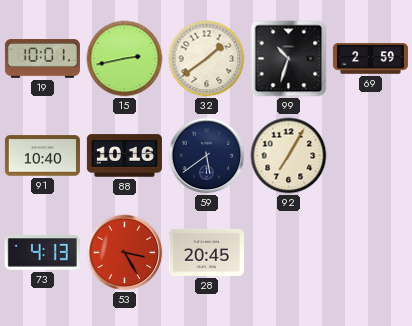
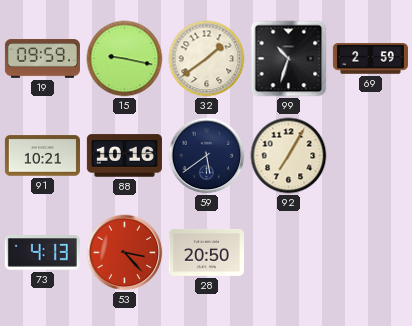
19: 10:01 -> 09:59
15: 2:43 -> 9:17
91: 10:40 -> 10:21
53: 3:25 -> 3:23
28: 20:45 -> 20:50
